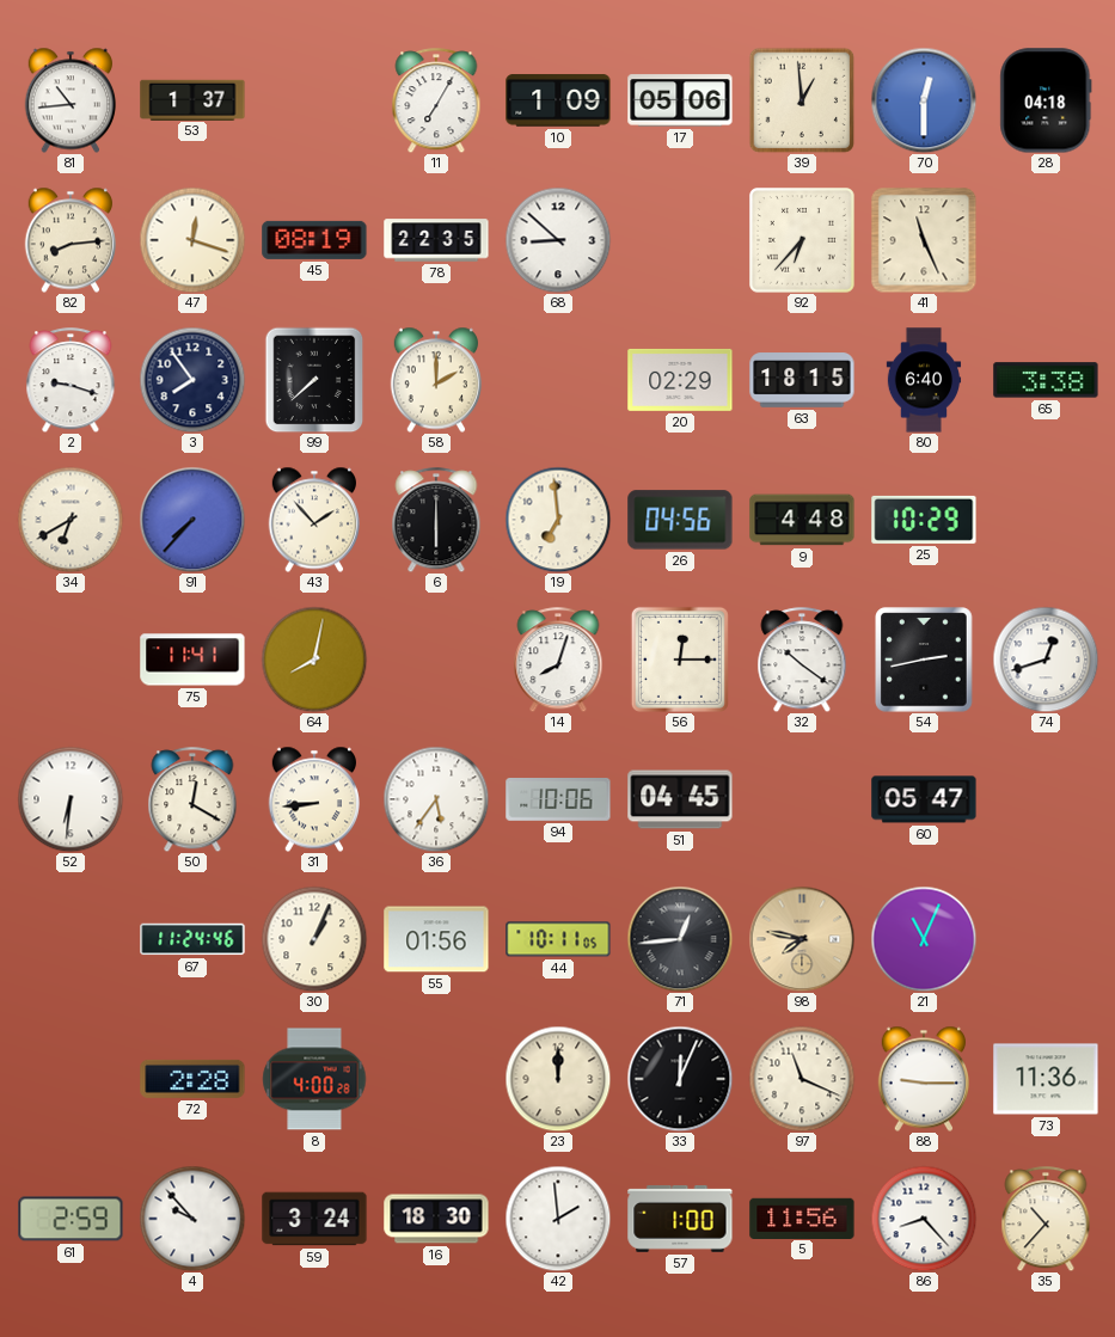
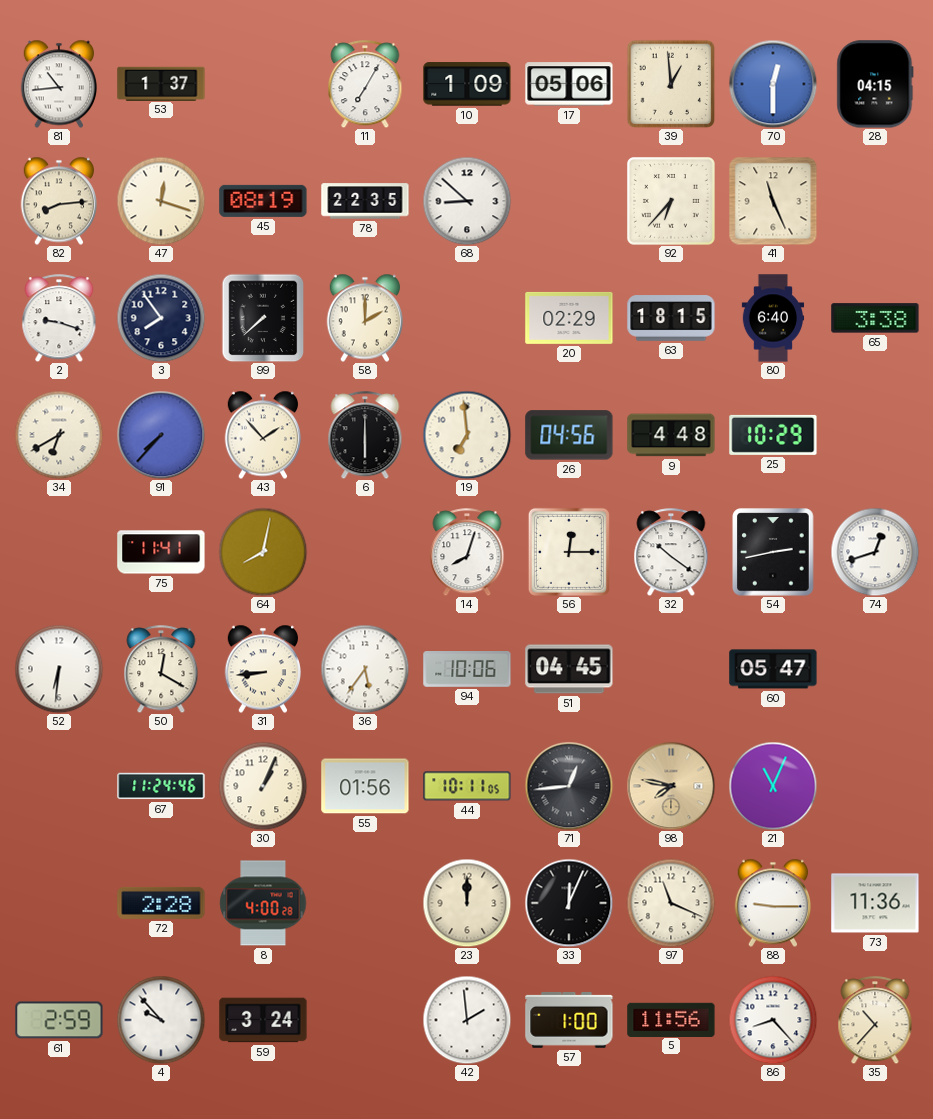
28: 04:18 -> 04:15
16: 18:30 -> none
